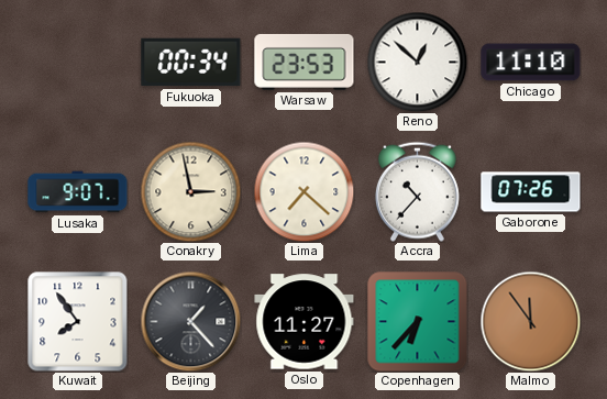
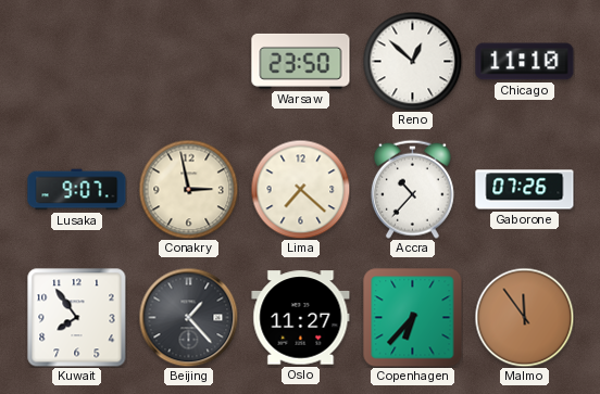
Fukuoka: 00:34 -> none
Warsaw: 23:53 -> 23:50
